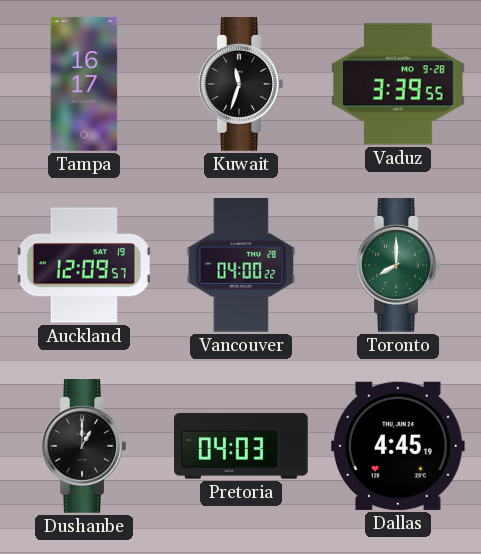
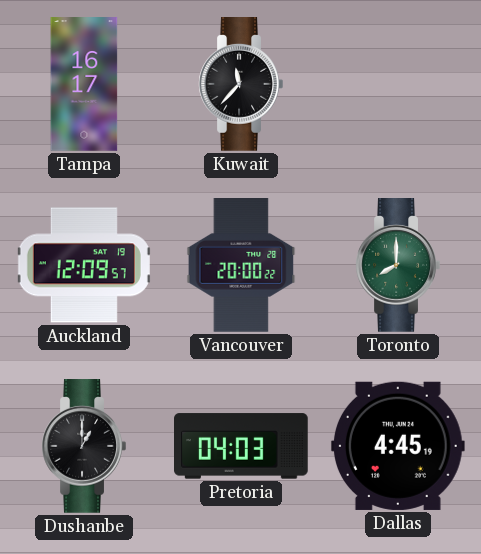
Kuwait: 11:33 -> 11:37
Vaduz: 3:39 -> none
Vancouver: 04:00 -> 20:00
